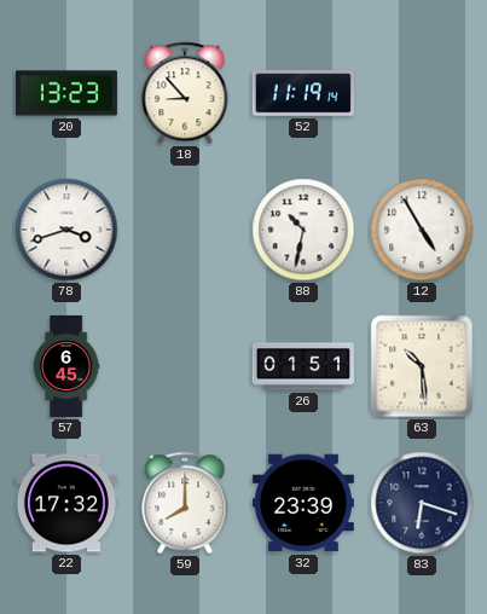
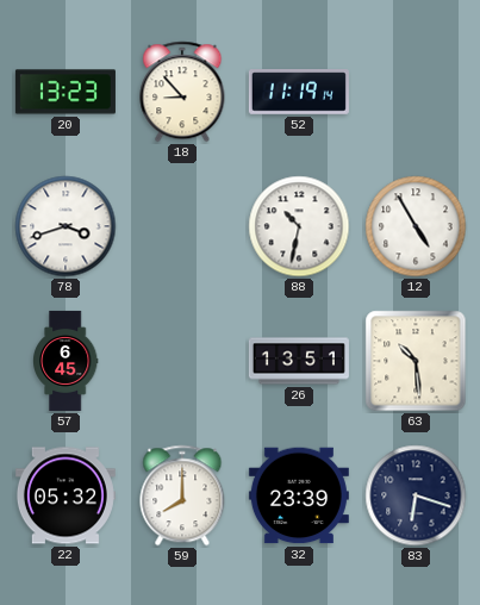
26: 01:51 -> 13:51
22: 17:32 -> 05:32
